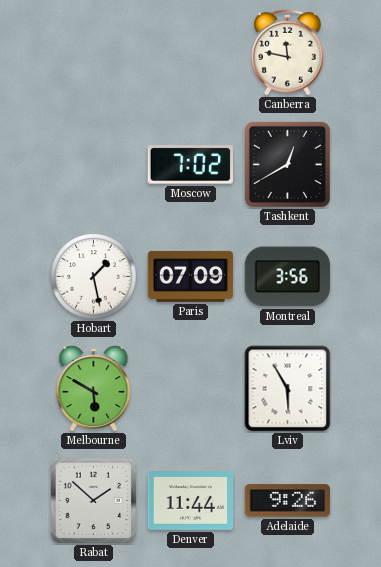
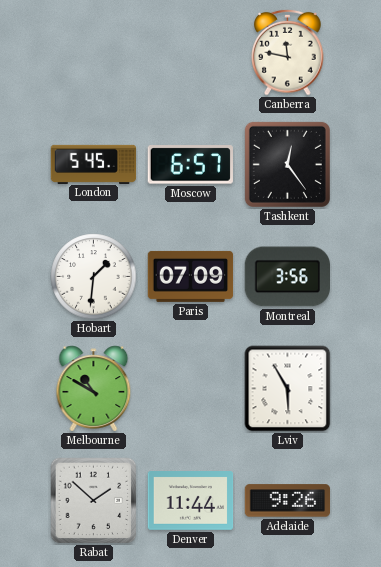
London: none -> 5:45
Moscow: 7:02 -> 6:57
Tashkent: 12:40 -> 12:24
Hobart: 1:28 -> 1:31
Melbourne: 5:50 -> 10:50
